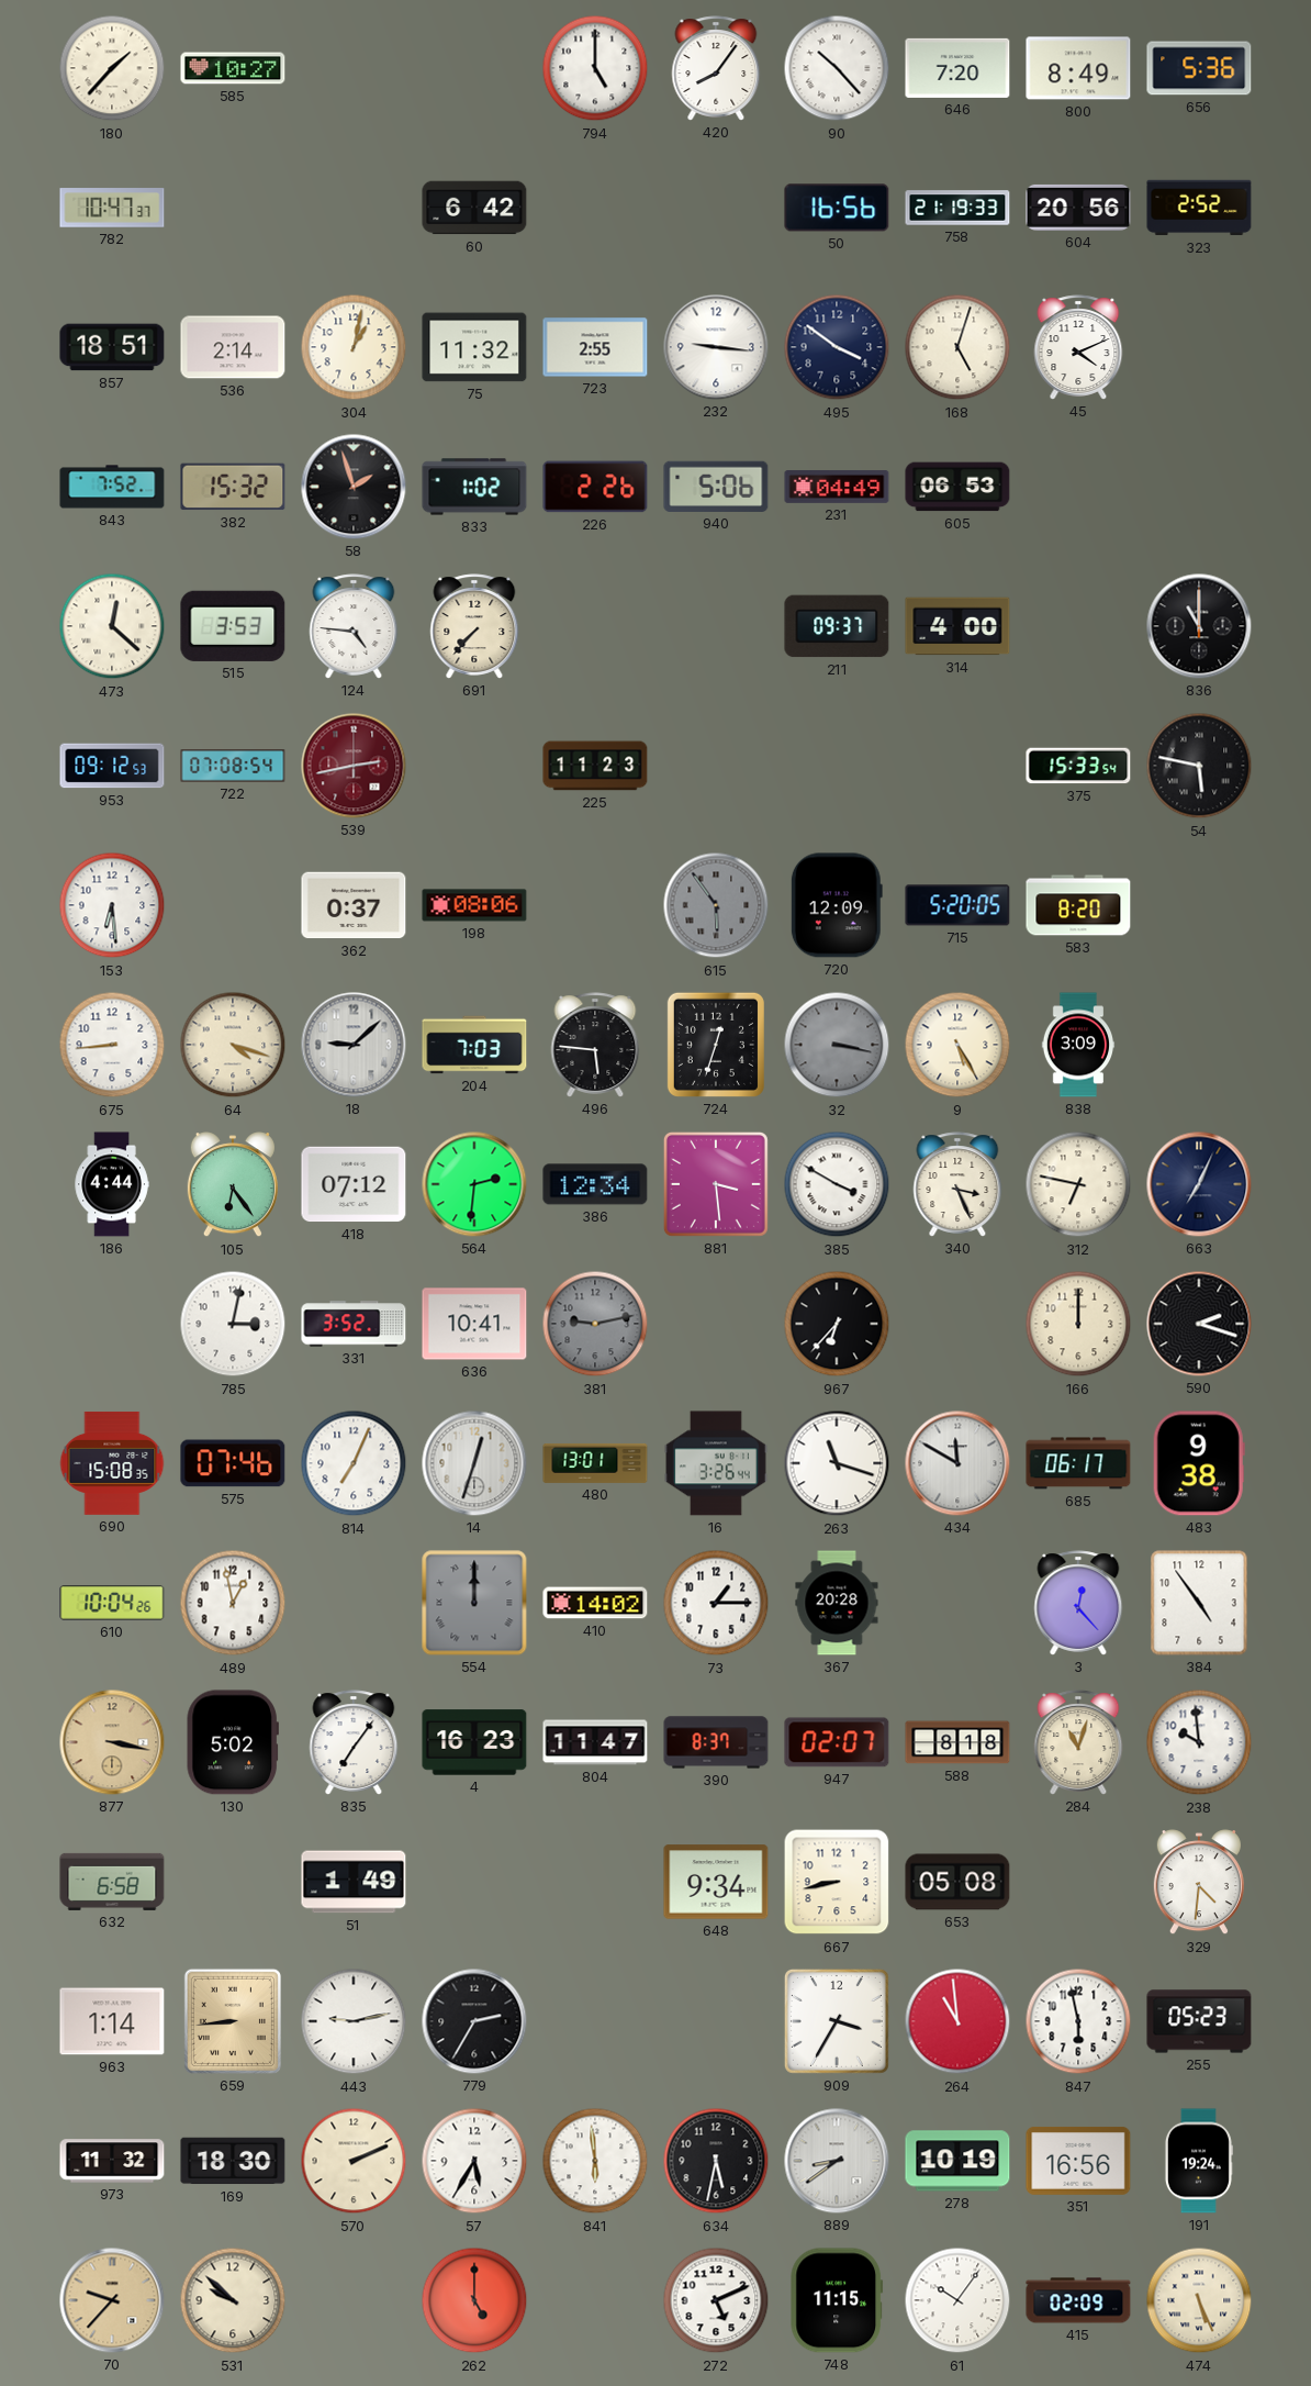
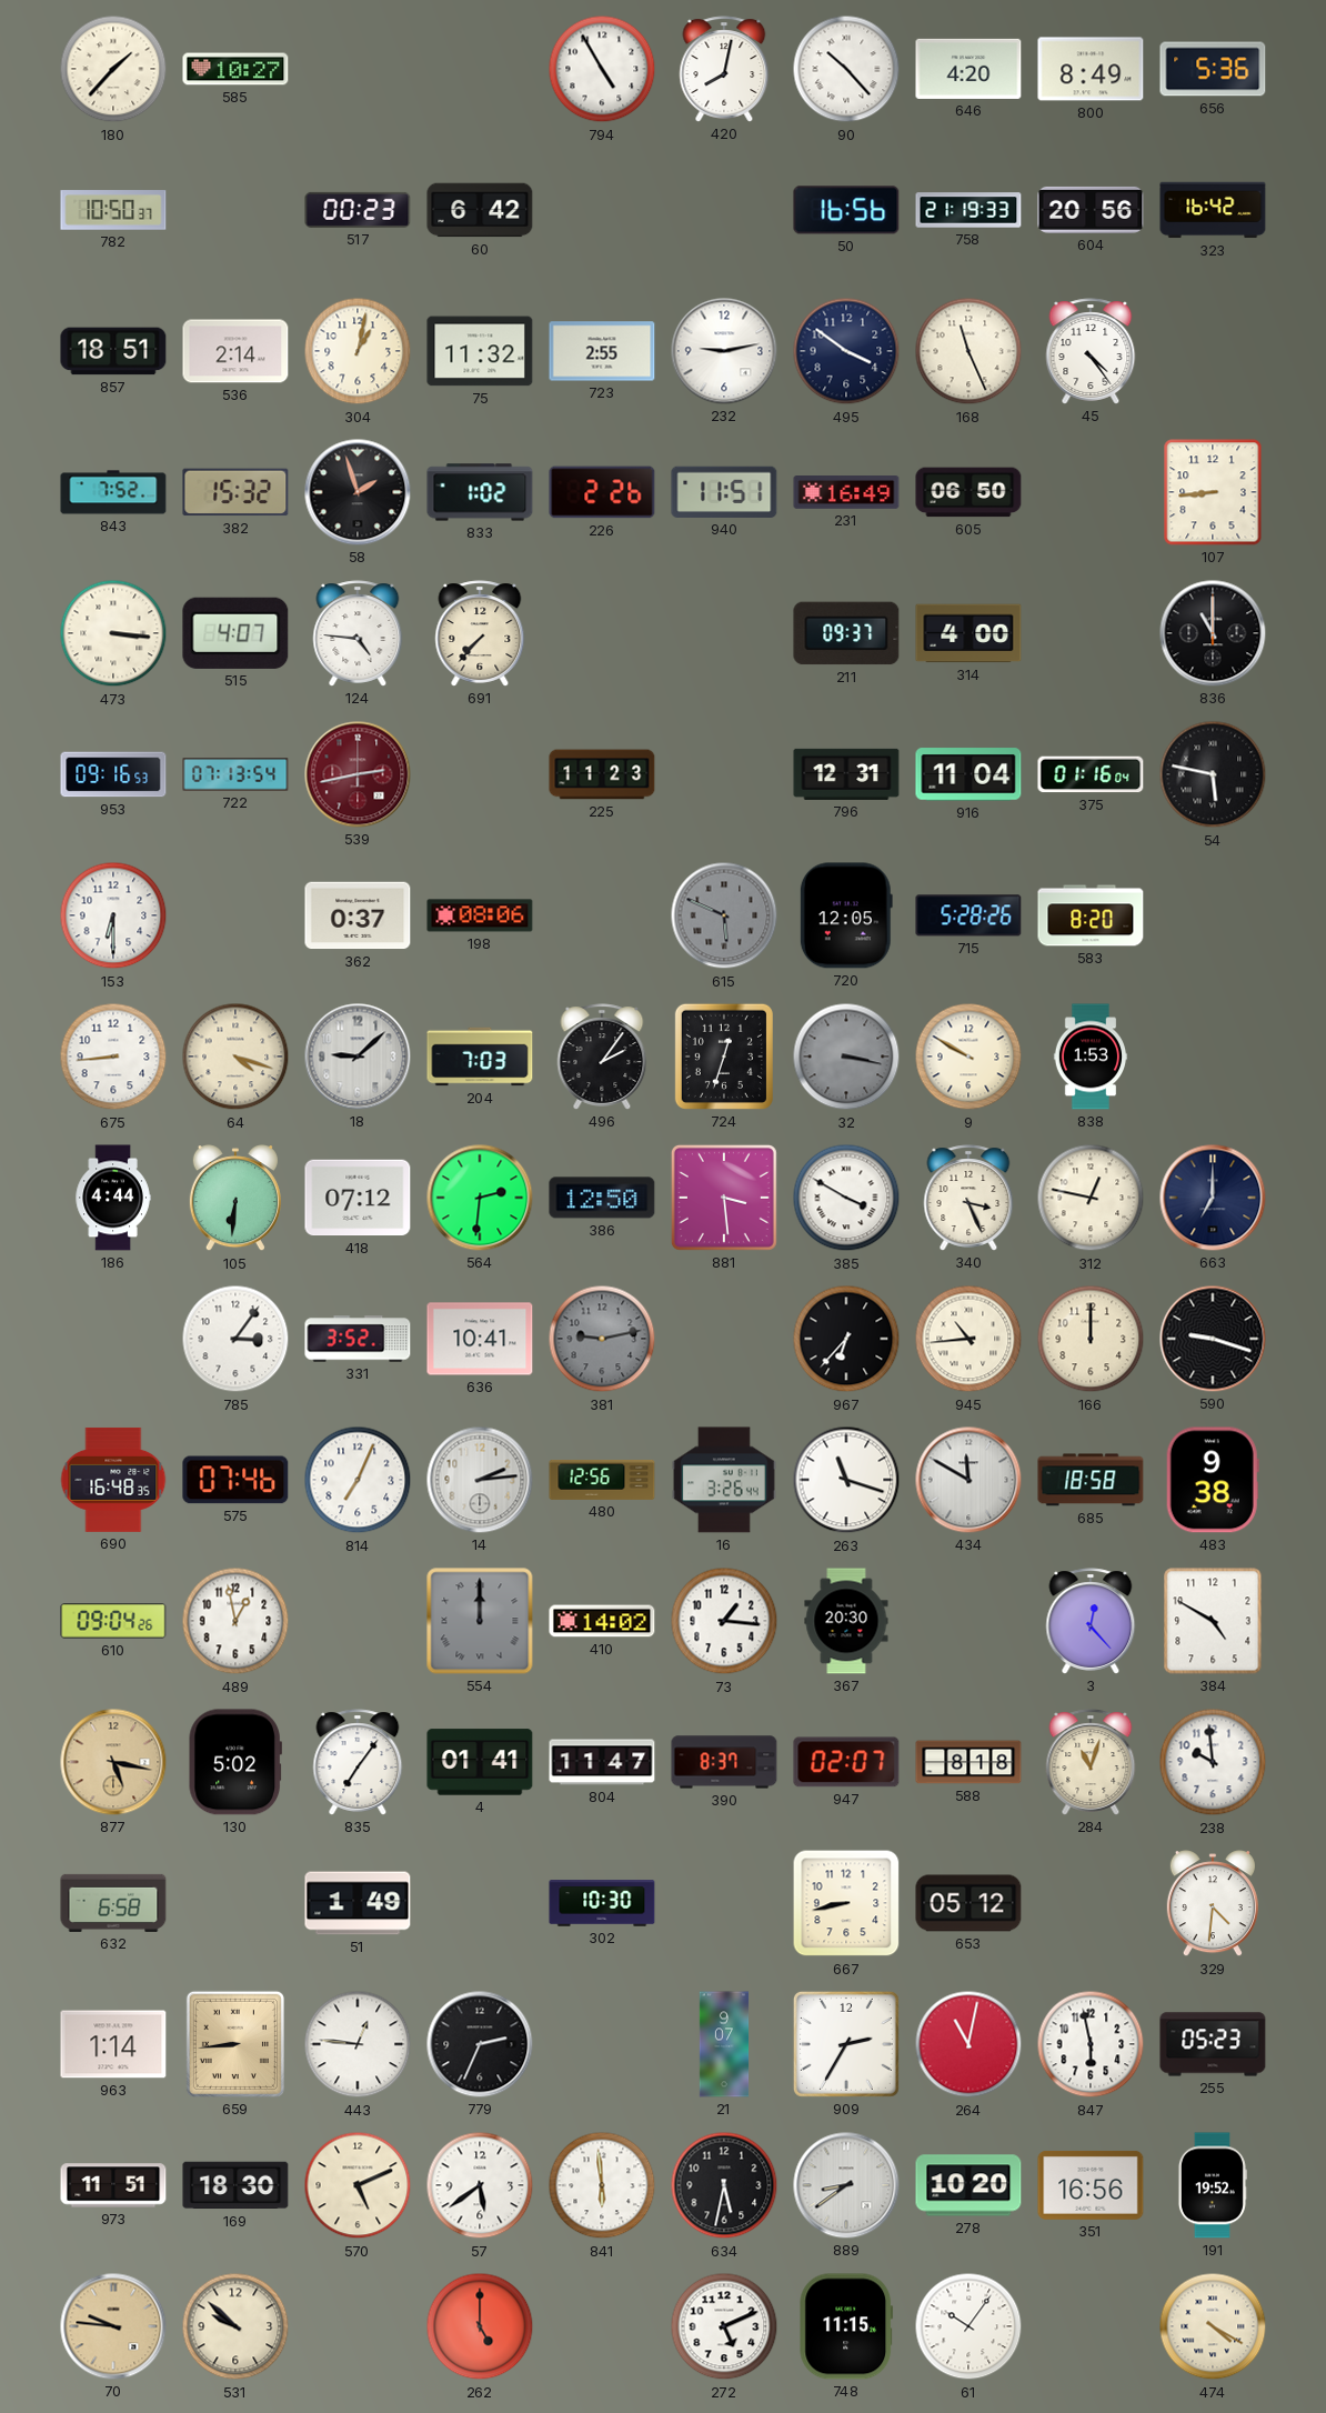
794: 5:00 -> 4:55
420: 8:06 -> 8:02
646: 7:20 -> 4:20
782: 10:47 -> 10:50
517: none -> 00:23
323: 2:52 -> 16:42
232: 9:16 -> 9:13
168: 5:03 -> 11:26
45: 4:11 -> 4:24
940: 5:06 -> 11:51
231: 04:49 -> 16:49
605: 06:53 -> 06:50
107: none -> 8:44
473: 12:22 -> 3:16
515: 3:53 -> 4:07
953: 09:12 -> 09:16
722: 07:08 -> 07:13
796: none -> 12:31
916: none -> 11:04
375: 15:33 -> 01:16
153: 6:29 -> 6:30
615: 5:54 -> 5:49
720: 12:09 -> 12:05
715: 5:20 -> 5:28
496: 5:46 -> 2:06
9: 5:25 -> 9:50
838: 3:09 -> 1:53
105: 6:24 -> 6:31
386: 12:34 -> 12:50
312: 6:47 -> 12:47
663: 7:04 -> 7:00
785: 3:02 -> 3:06
945: none -> 10:44
590: 2:18 -> 9:18
690: 15:08 -> 16:48
14: 12:33 -> 2:14
480: 13:01 -> 12:56
685: 06:17 -> 18:58
610: 10:04 -> 09:04
73: 1:15 -> 1:16
367: 20:28 -> 20:30
384: 4:54 -> 4:50
877: 3:17 -> 5:17
4: 16:23 -> 01:41
302: none -> 10:30
648: 9:34 -> none
653: 05:08 -> 05:12
443: 9:13 -> 12:46
779: 2:35 -> 2:34
21: none -> 9:07
909: 3:35 -> 2:35
264: 10:59 -> 11:02
973: 11:32 -> 11:51
570: 2:11 -> 5:11
57: 5:35 -> 5:39
278: 10:19 -> 10:20
191: 19:24 -> 19:52
70: 9:37 -> 9:46
415: 02:09 -> none
474: 5:26 -> 4:20
